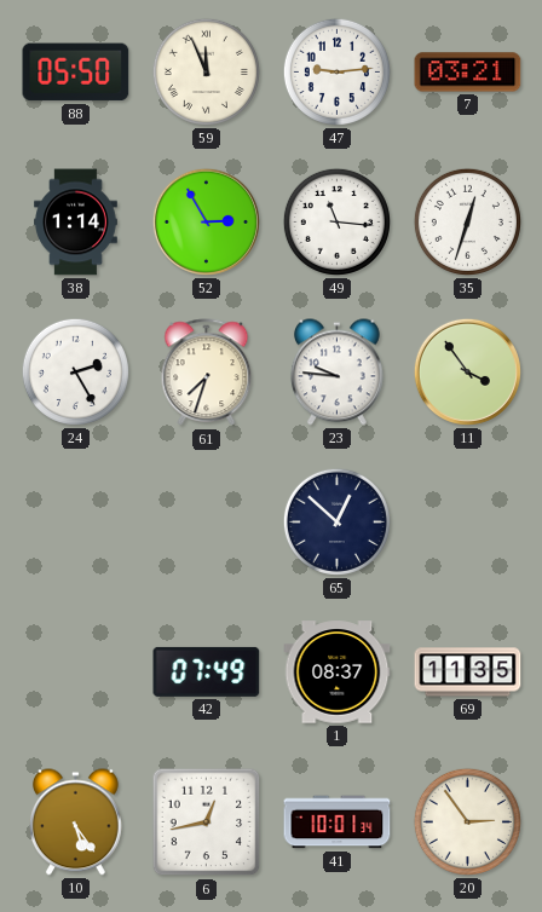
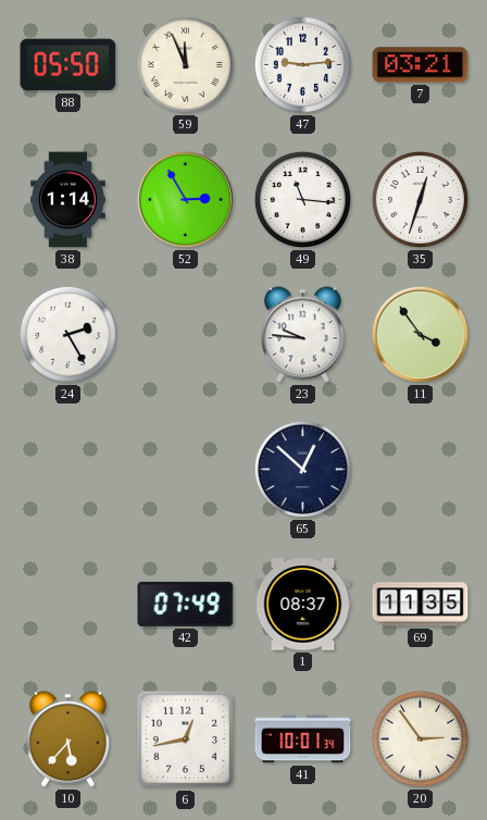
61: 7:33 -> none
10: 5:24 -> 5:37
